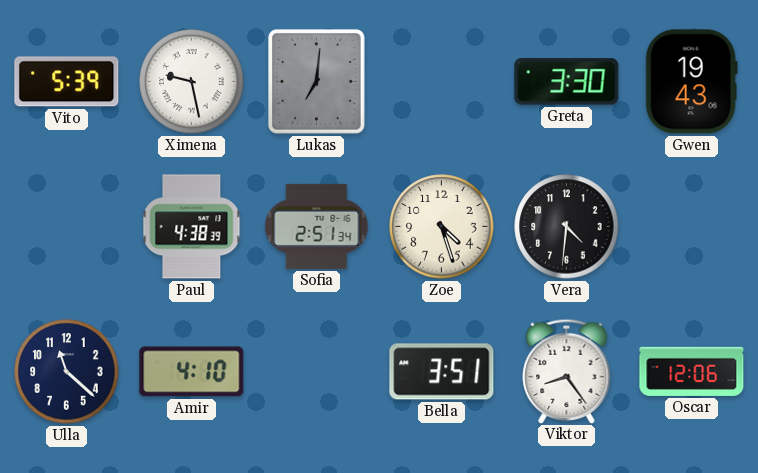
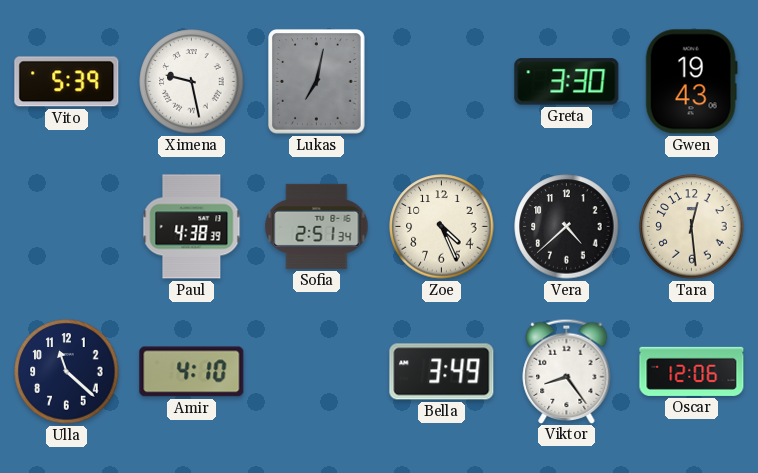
Lukas: 7:01 -> 7:02
Zoe: 4:27 -> 4:26
Vera: 4:31 -> 4:38
Tara: none -> 12:29
Bella: 3:51 -> 3:49
